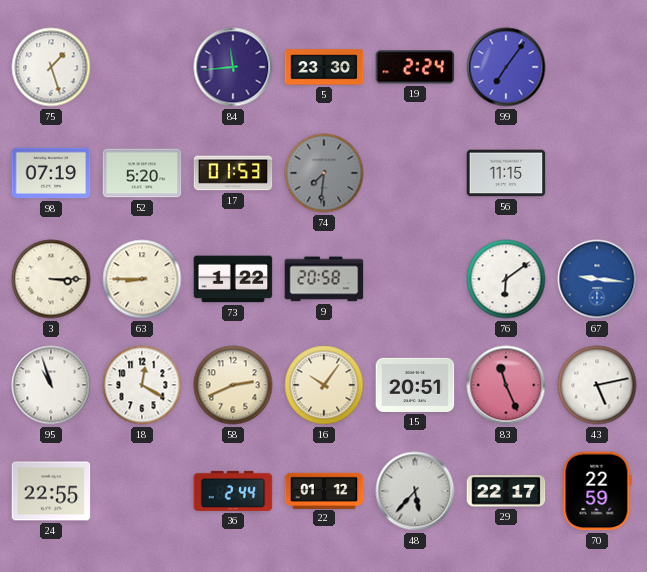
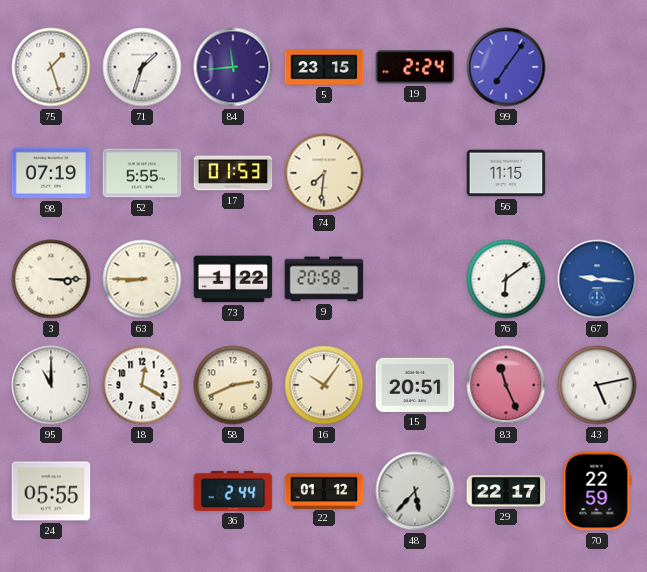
71: none -> 1:33
5: 23:30 -> 23:15
52: 5:20 -> 5:55
74 dial: grey -> cream
95: 10:57 -> 11:00
24: 22:55 -> 05:55
